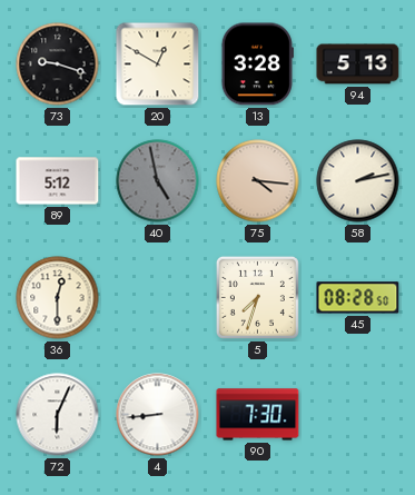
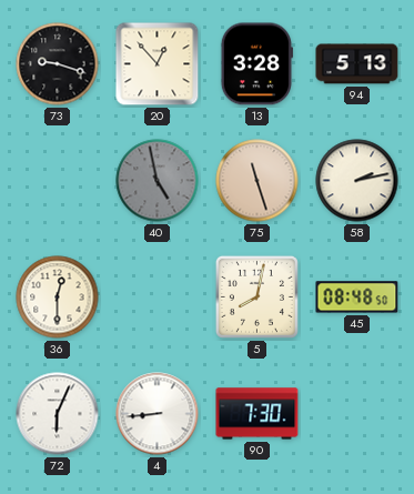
20: 12:50 -> 12:53
89: 5:12 -> none
75: 4:16 -> 11:27
5: 7:33 -> 8:02
45: 08:28 -> 08:48
